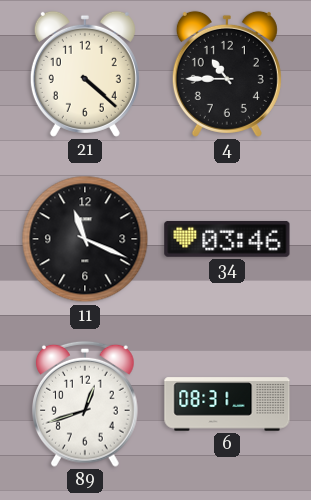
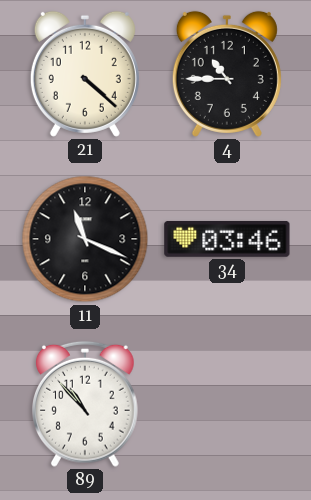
89: 12:42 -> 10:53
6: 08:31 -> none
